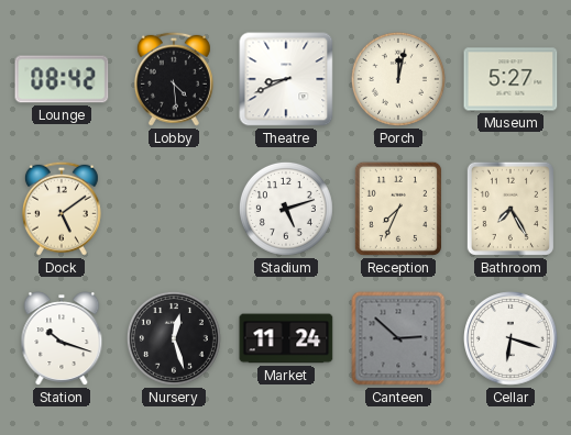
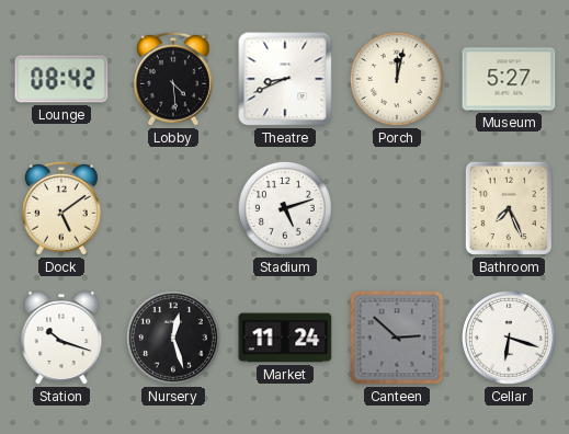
Reception: 7:34 -> none
Bathroom: 7:25 -> 7:26
